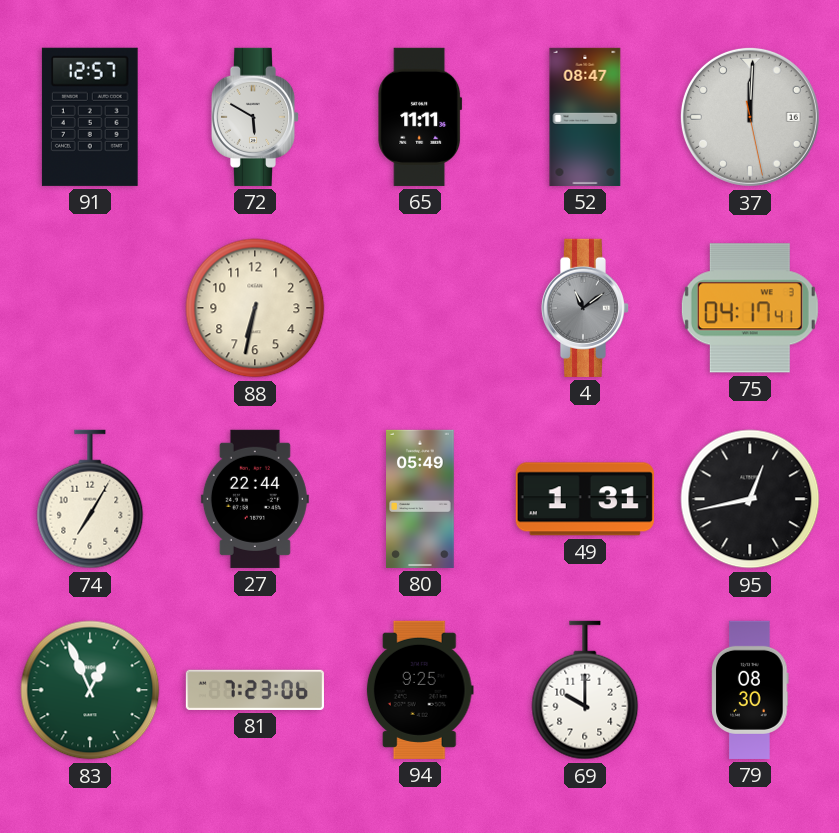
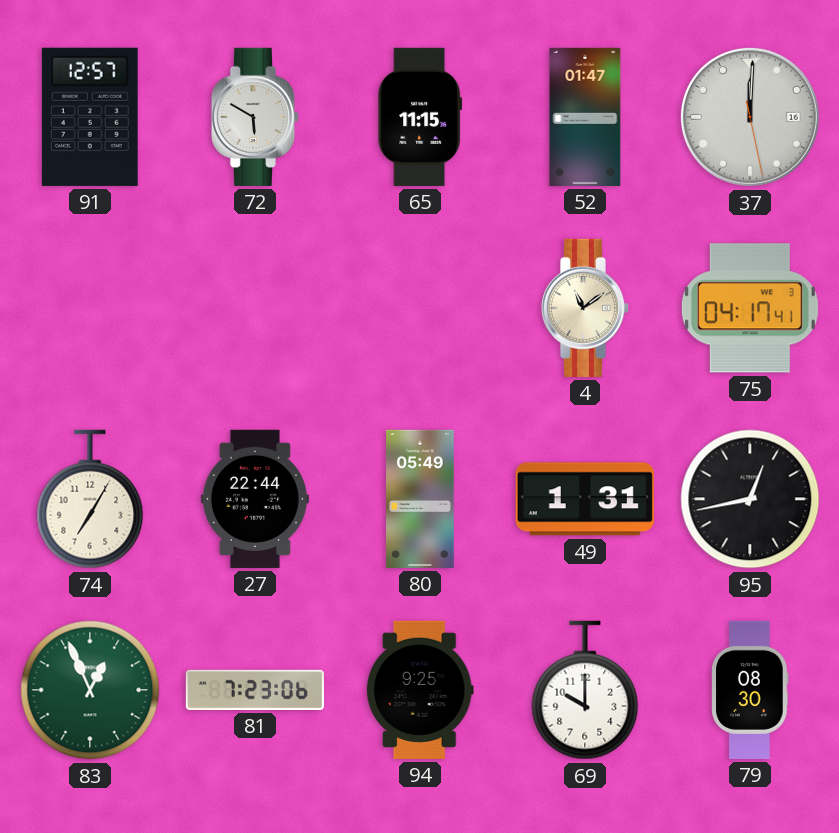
65: 11:11 -> 11:15
52: 08:47 -> 01:47
88: 6:32 -> none
4 dial: grey -> cream
